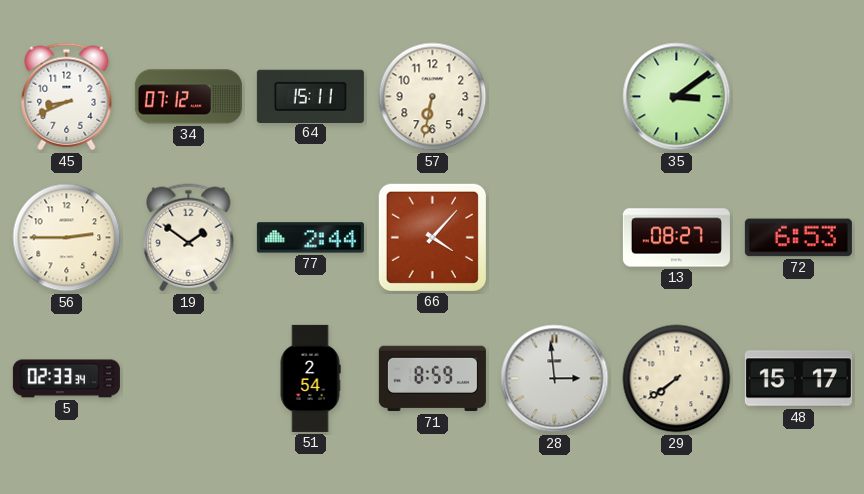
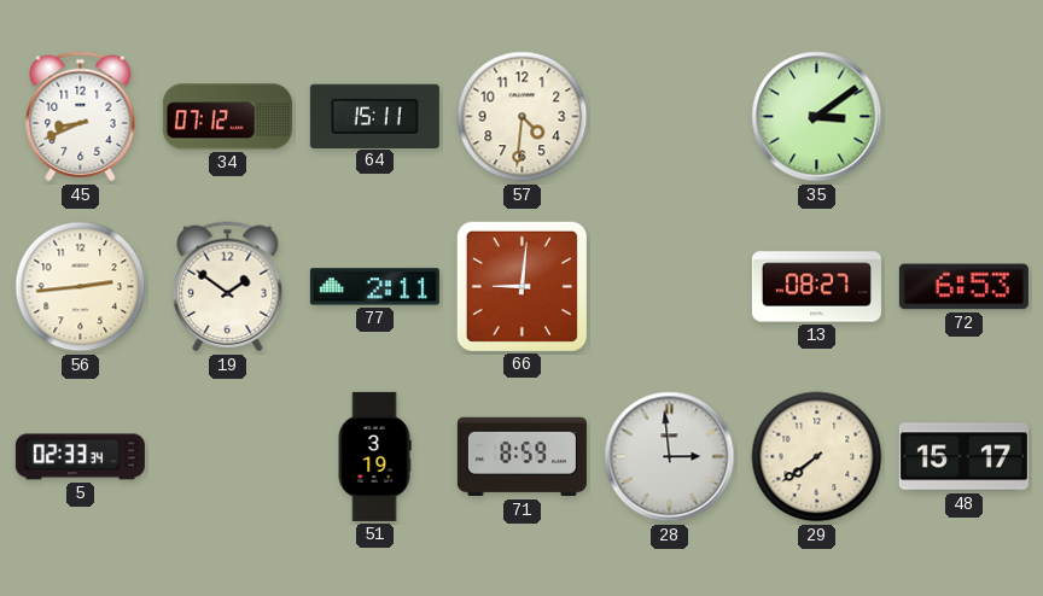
57: 6:32 -> 4:31
56: 2:45 -> 2:44
77: 2:44 -> 2:11
66: 4:07 -> 9:01
51: 2:54 -> 3:19
